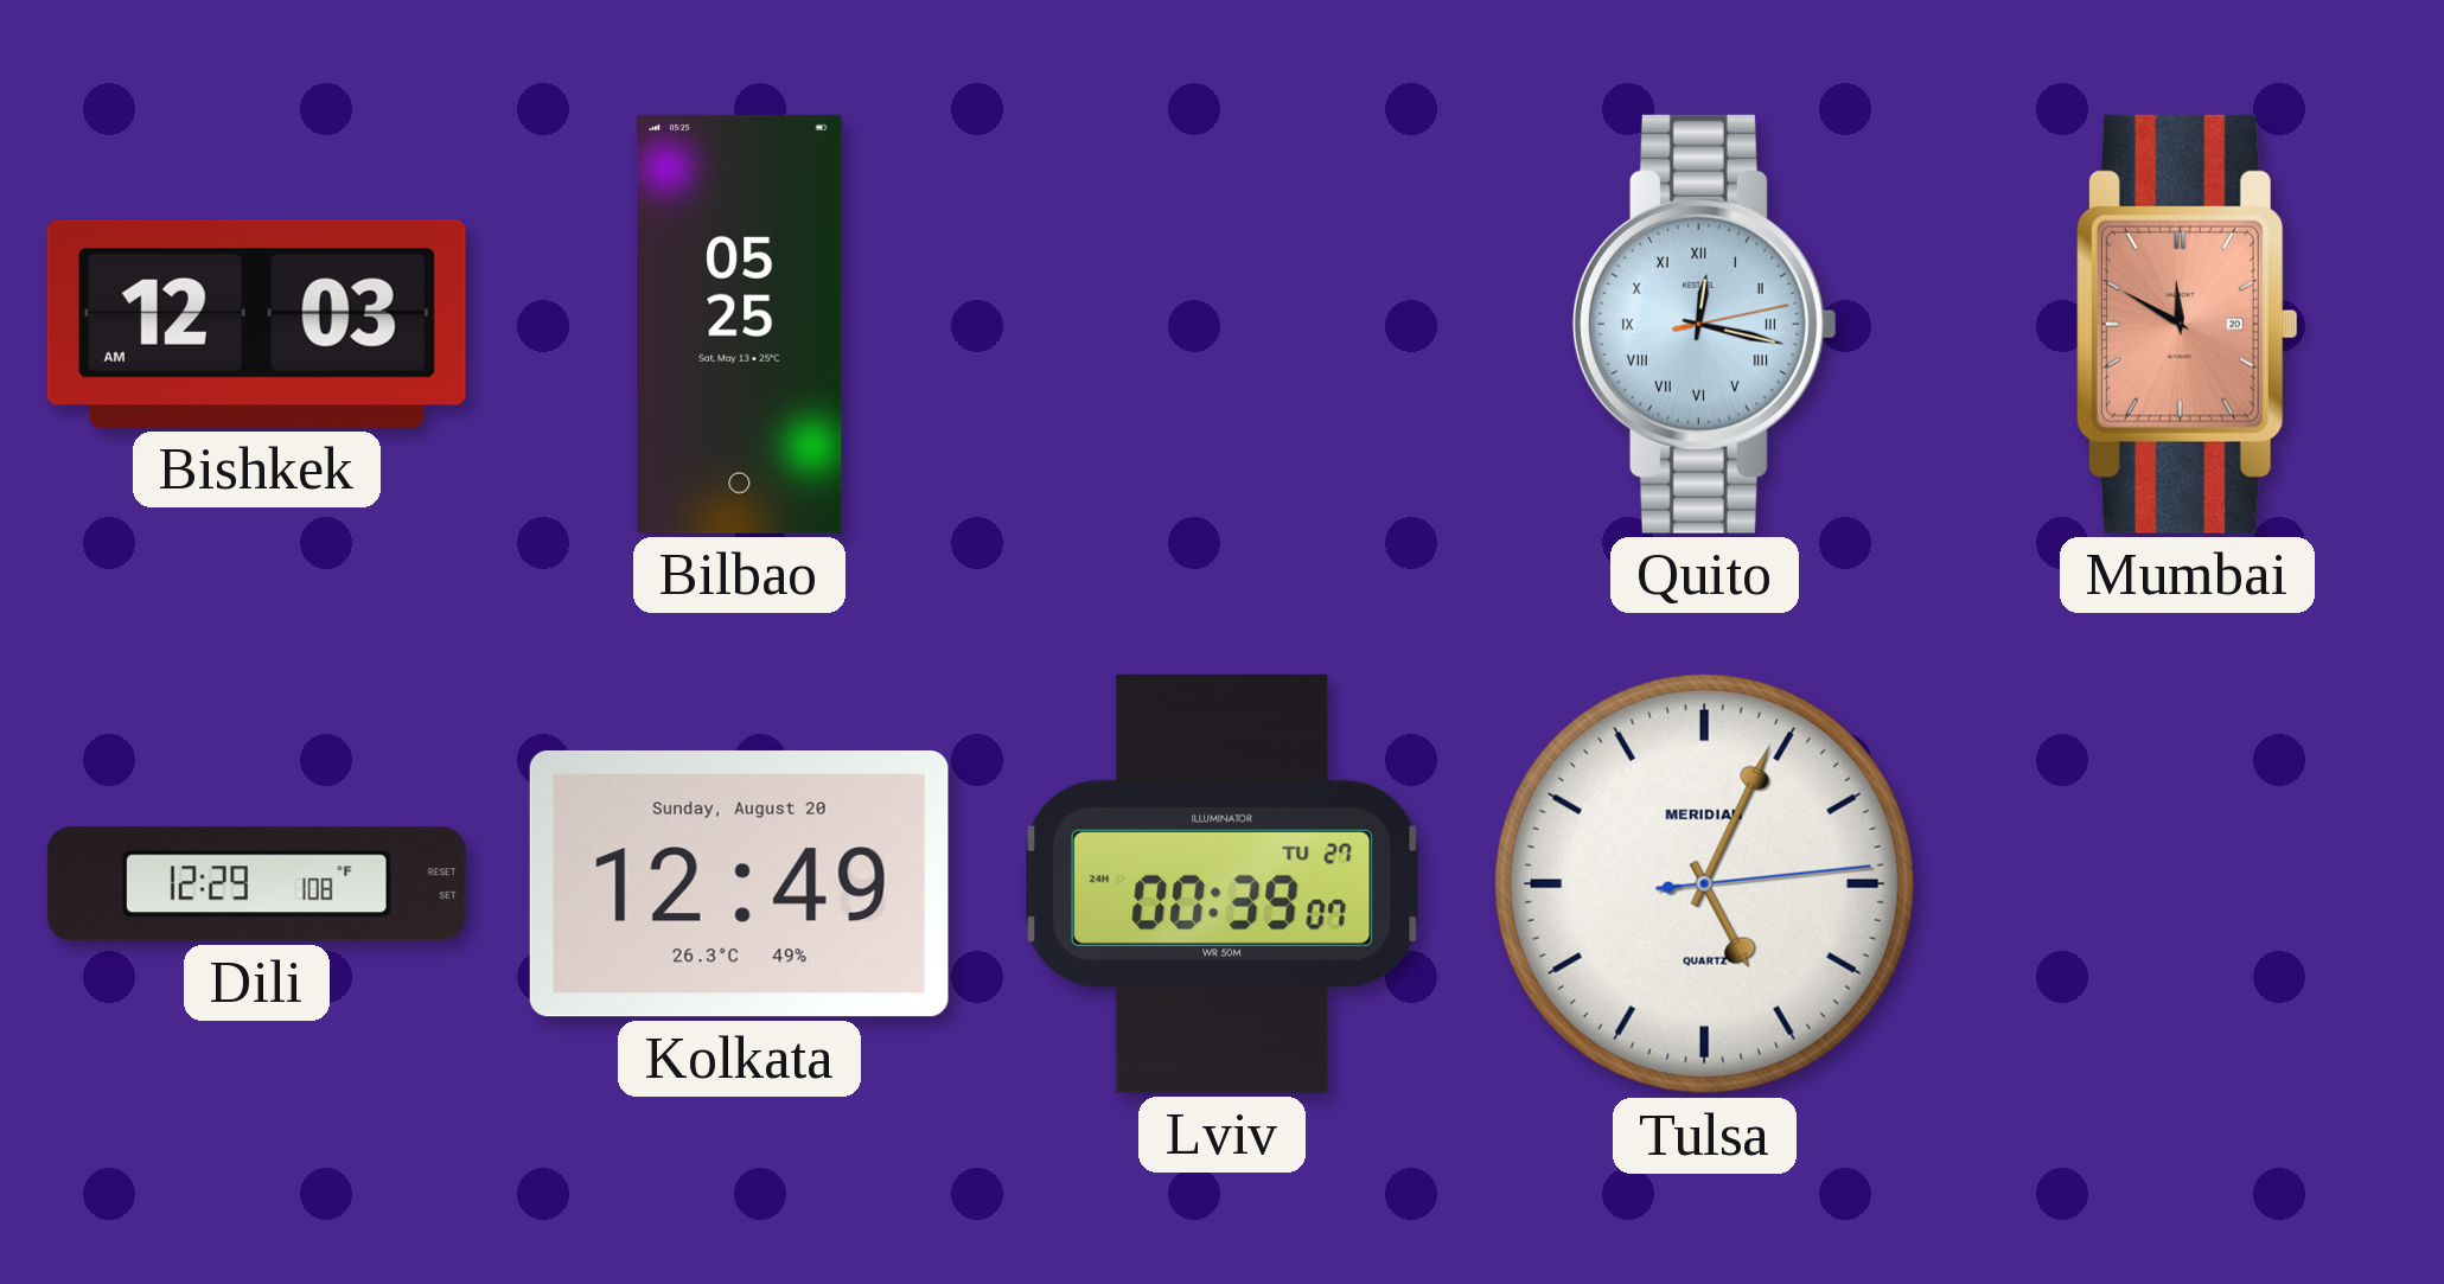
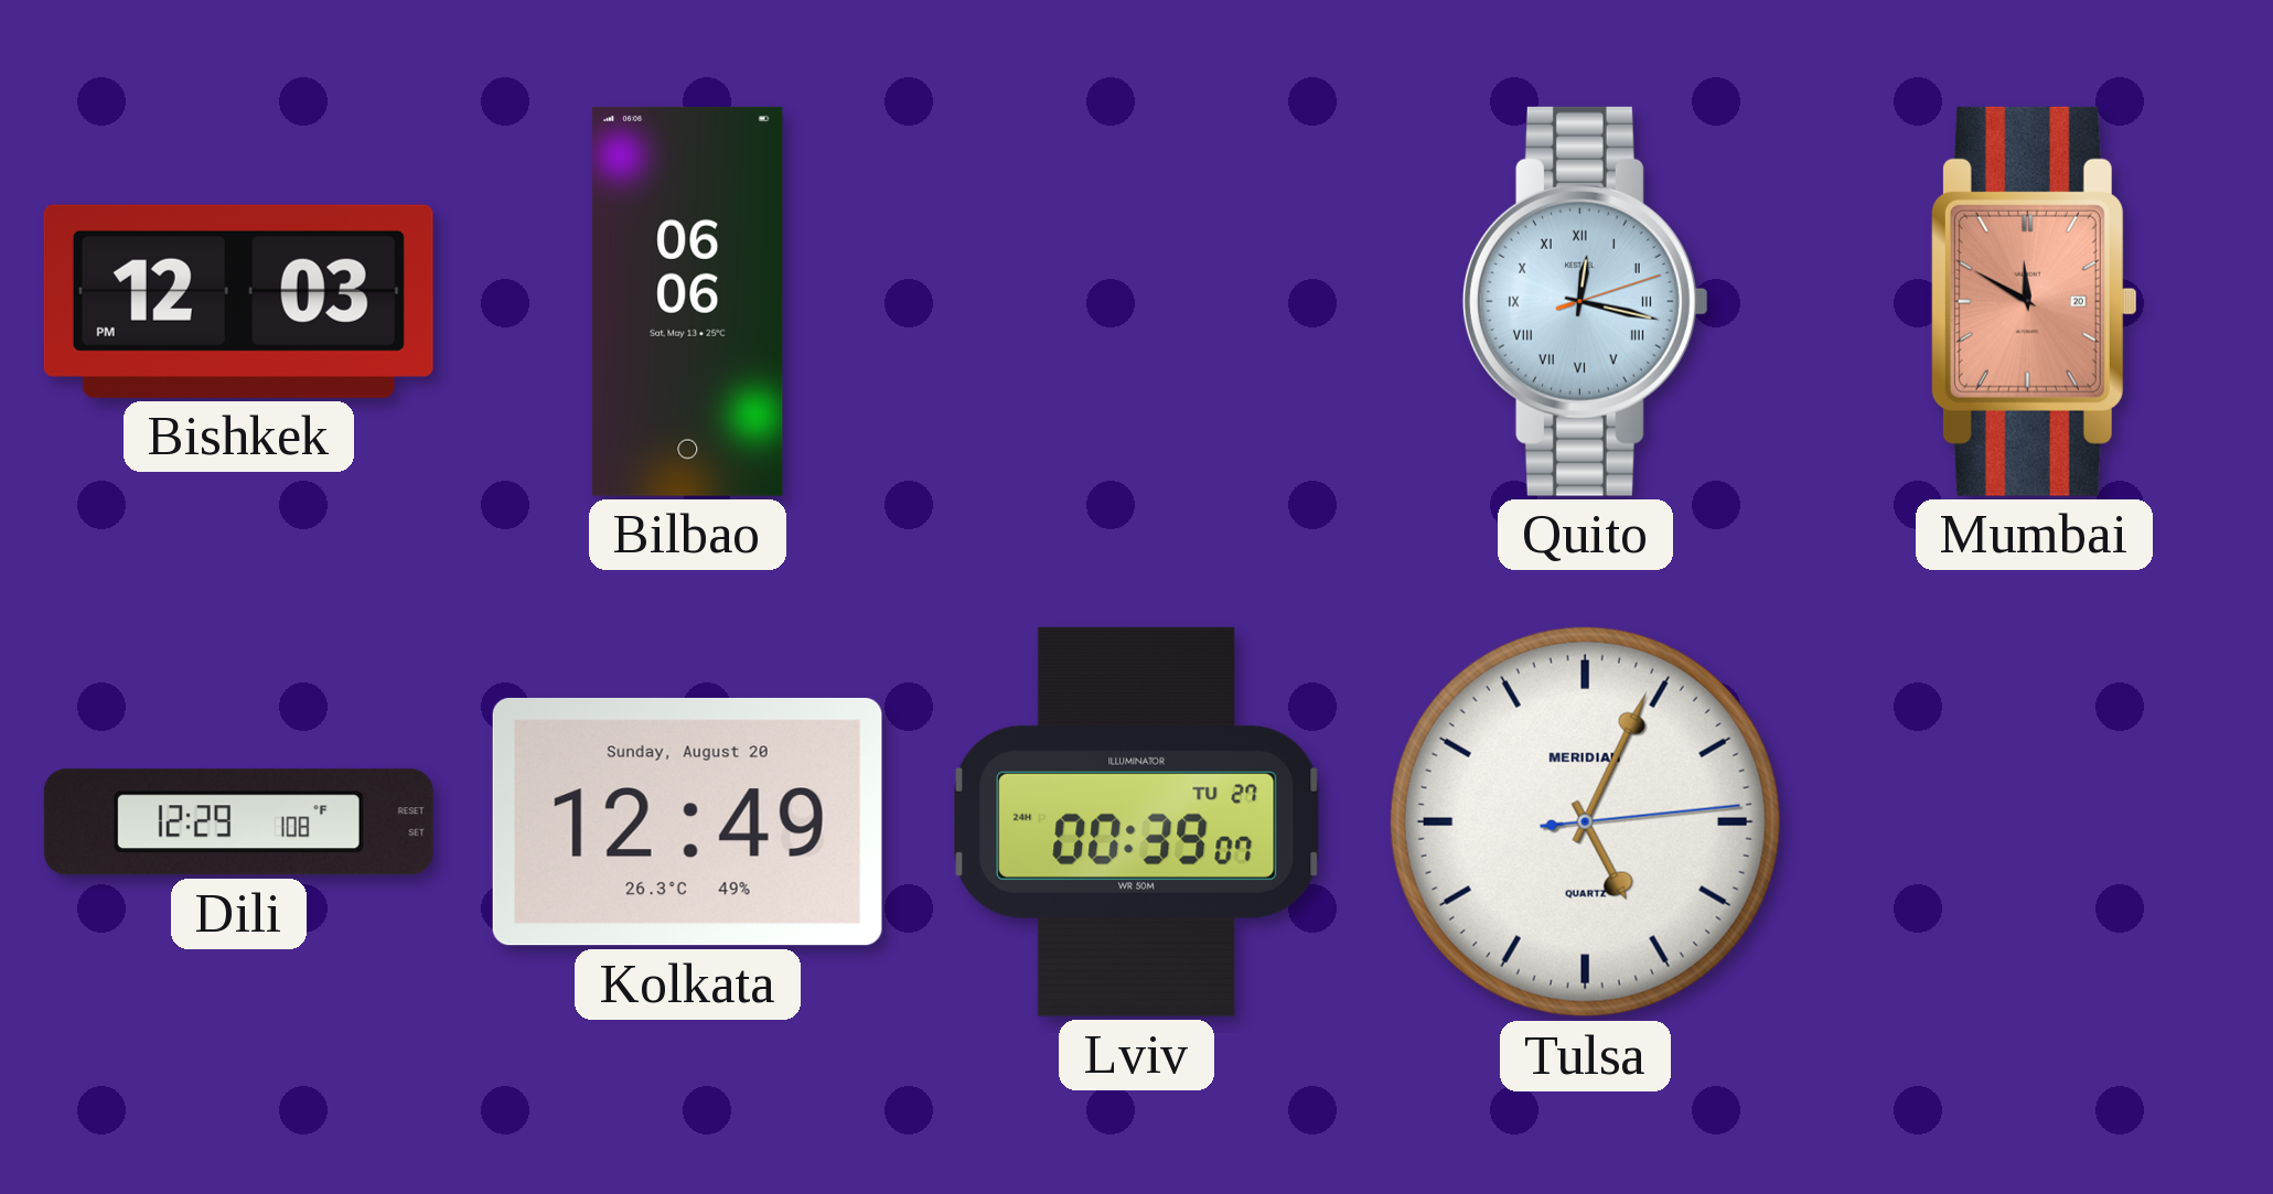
Bishkek: 12:03 AM -> 12:03 PM
Bilbao: 05:25 -> 06:06
Quito: 12:17:13 -> 12:17:12
